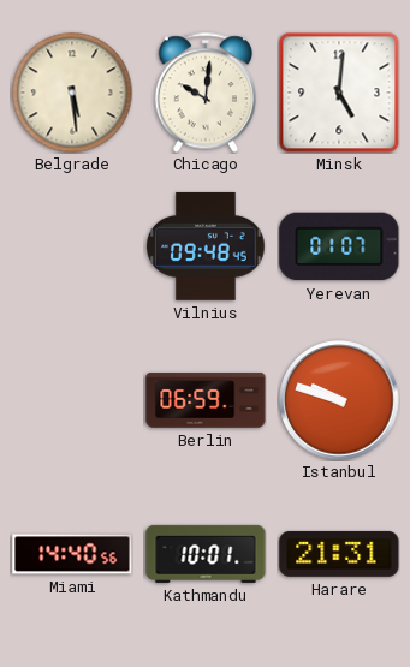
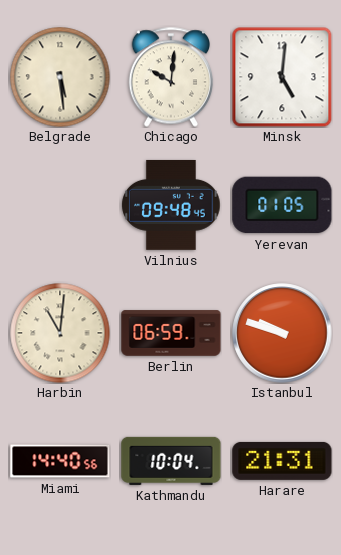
Yerevan: 01:07 -> 01:05
Harbin: none -> 11:01
Kathmandu: 10:01 -> 10:04
